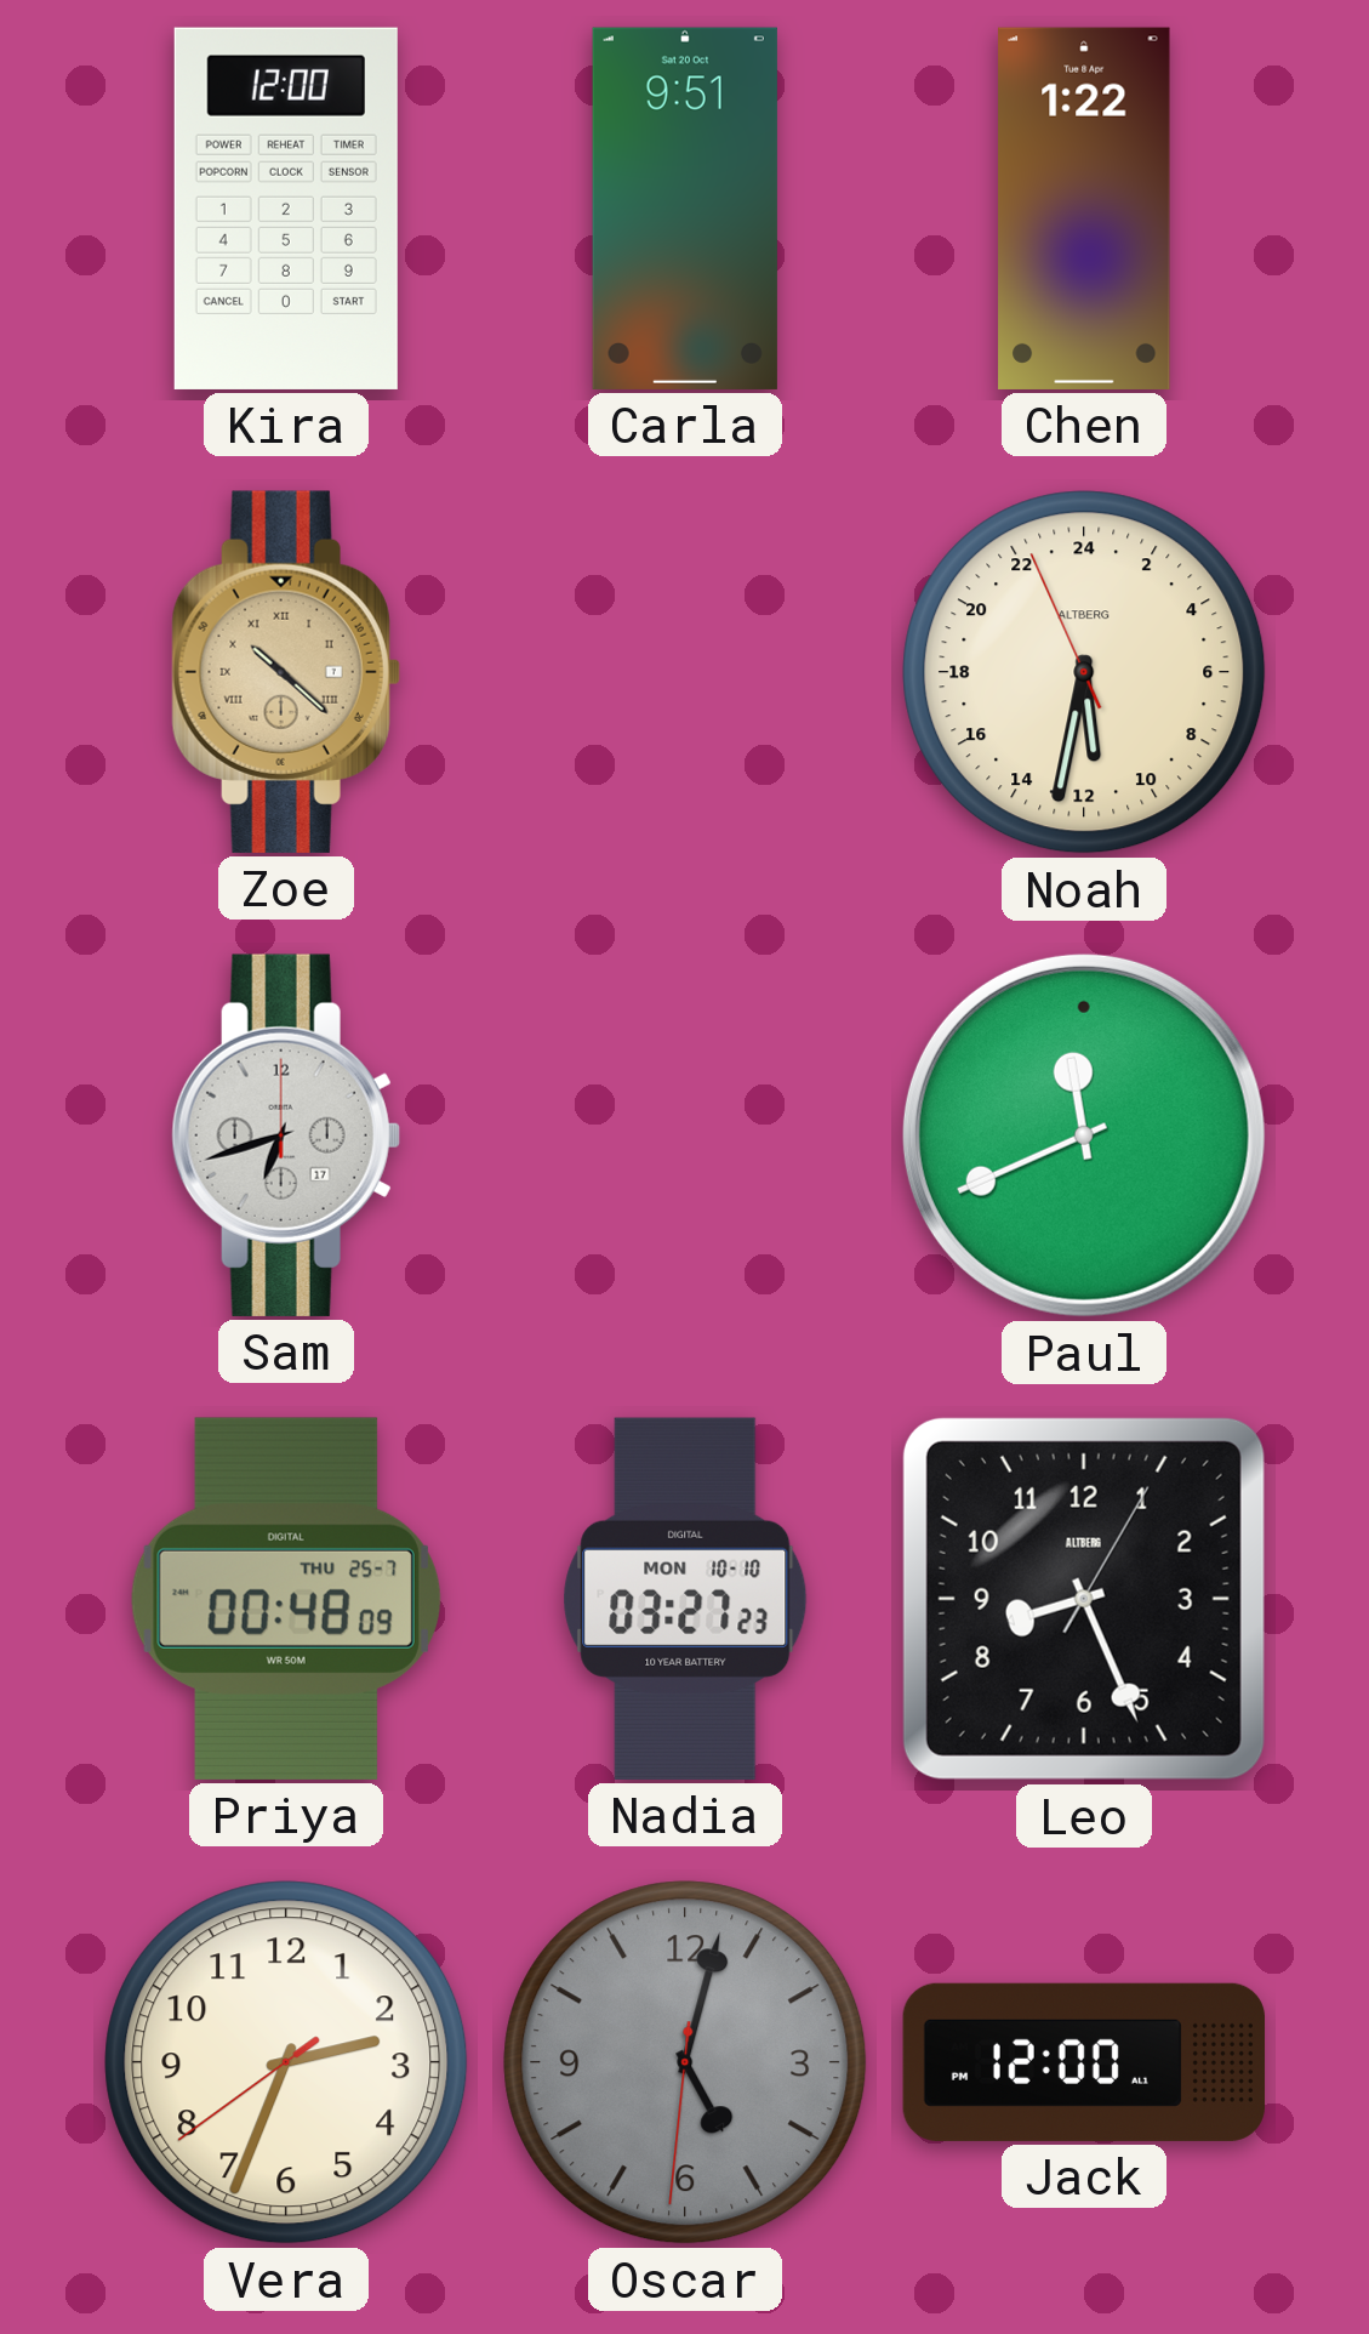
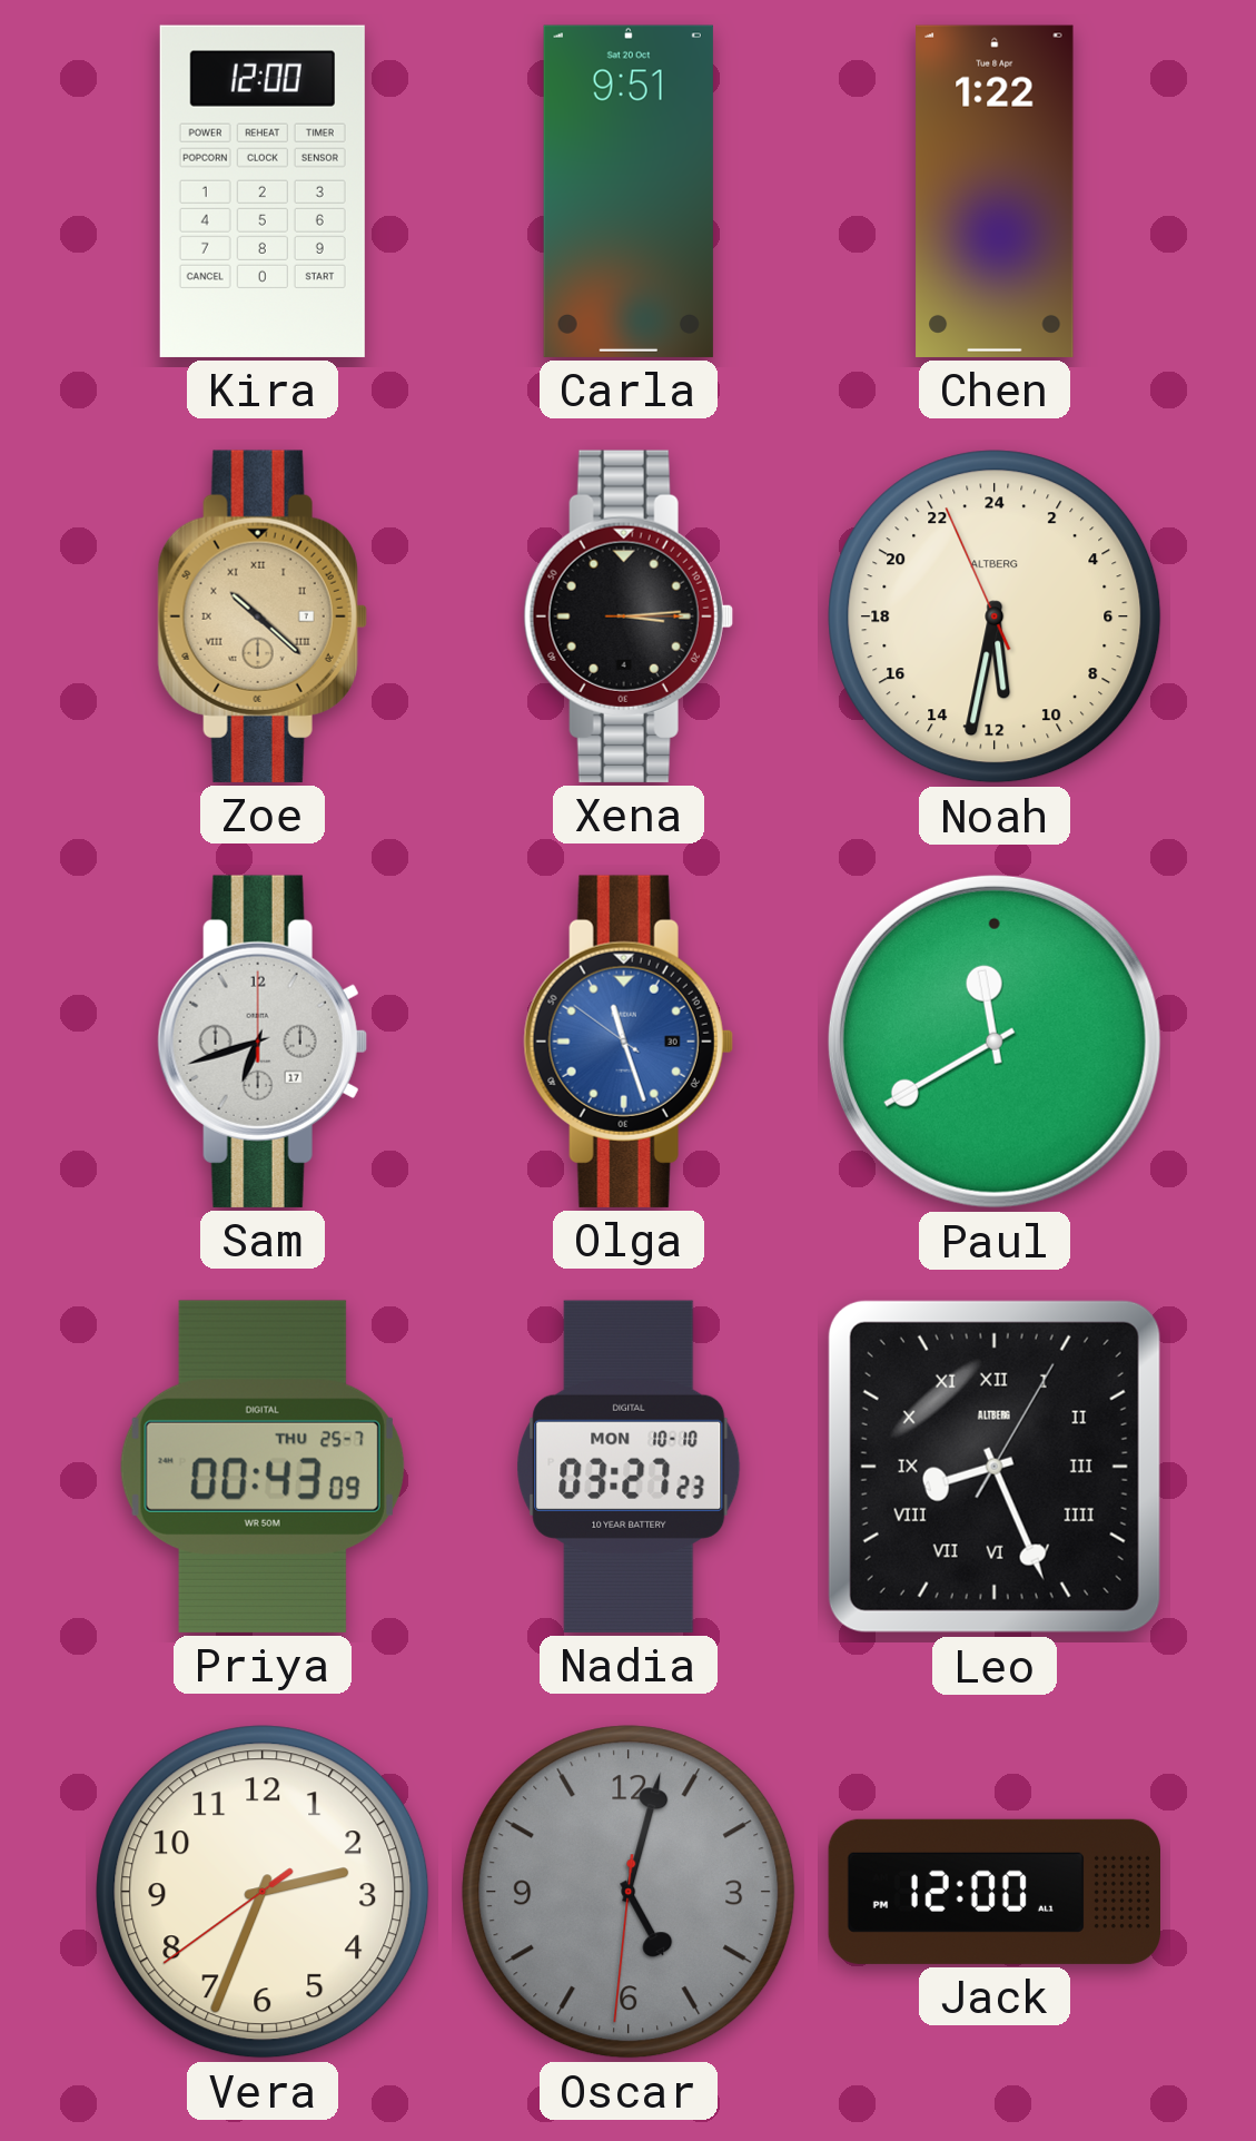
Xena: none -> 3:14
Olga: none -> 11:26
Paul: 11:41 -> 11:40
Priya: 00:48 -> 00:43
Leo numerals: Arabic -> Roman
